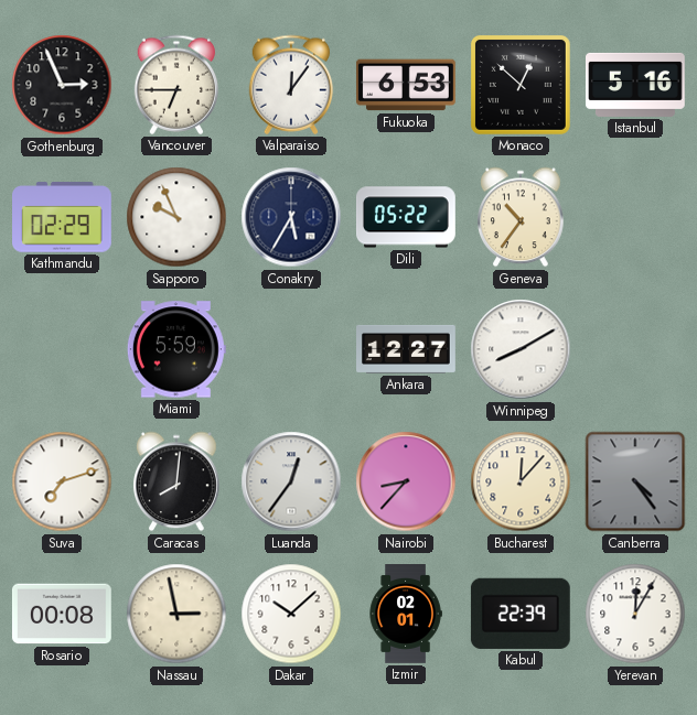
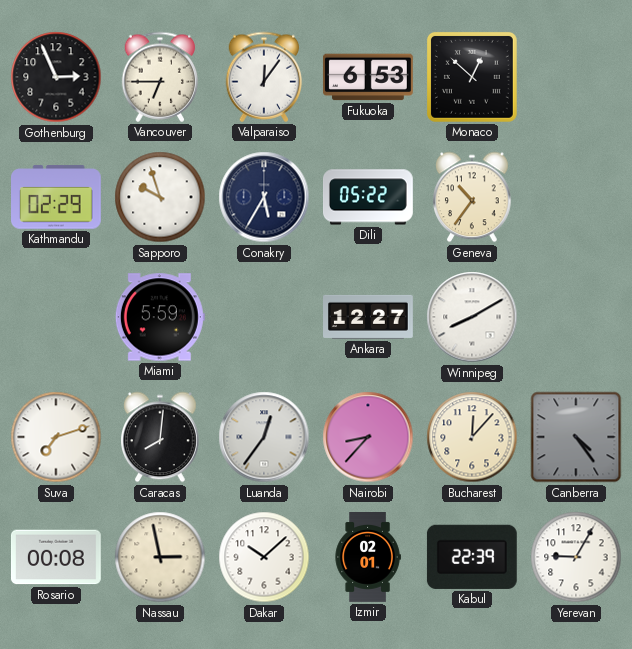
Istanbul: 5:16 -> none
Sapporo: 9:56 -> 9:57
Yerevan: 12:05 -> 9:05
